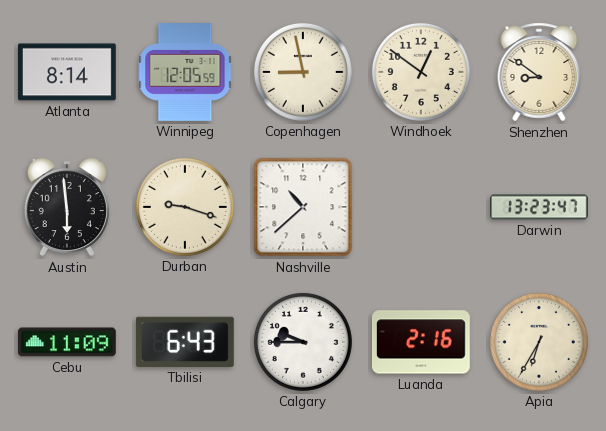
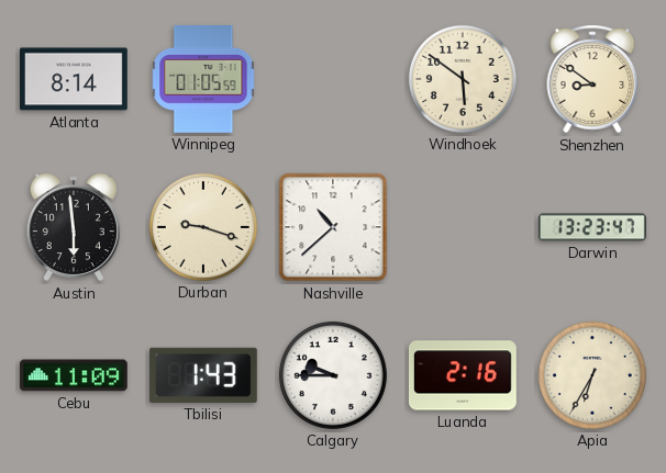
Winnipeg: 12:05 -> 01:05
Copenhagen: 8:58 -> none
Windhoek: 12:51 -> 5:51
Tbilisi: 6:43 -> 1:43
